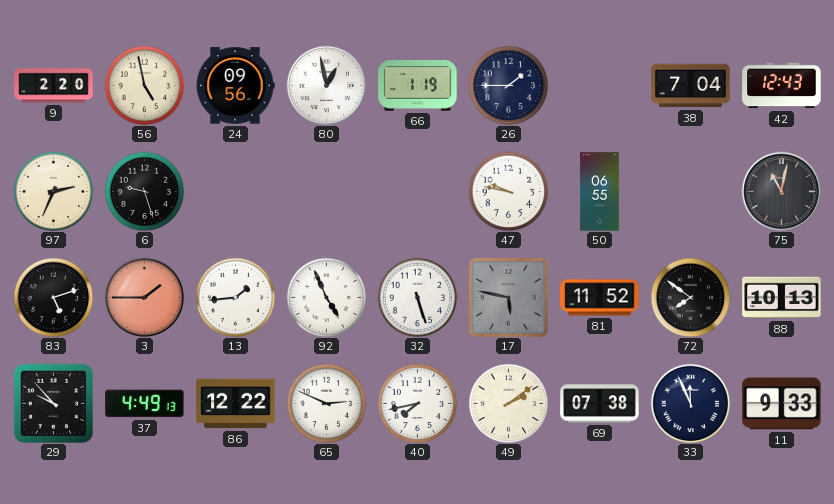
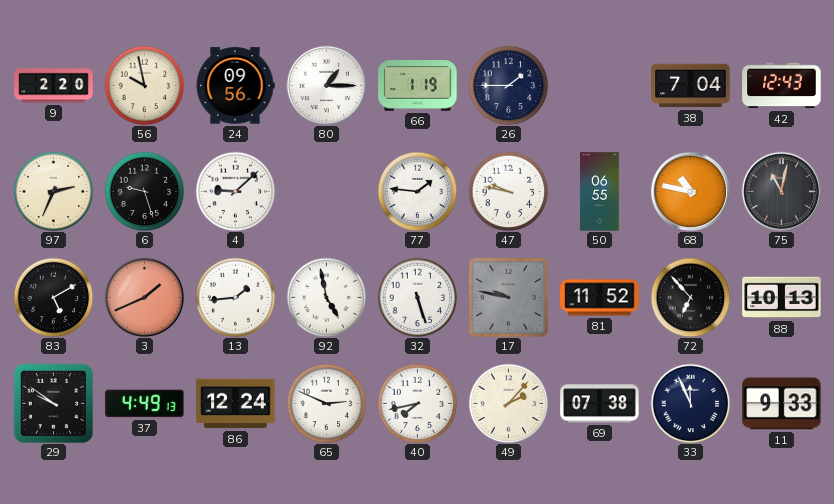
56: 4:58 -> 9:58
80: 12:58 -> 1:15
4: none -> 9:08
77: none -> 1:46
68: none -> 10:47
83: 5:12 -> 5:10
3: 1:45 -> 1:41
92: 4:56 -> 4:58
17: 5:47 -> 9:47
72: 7:51 -> 6:53
29: 9:53 -> 9:51
86: 12:22 -> 12:24
49: 2:09 -> 2:07
